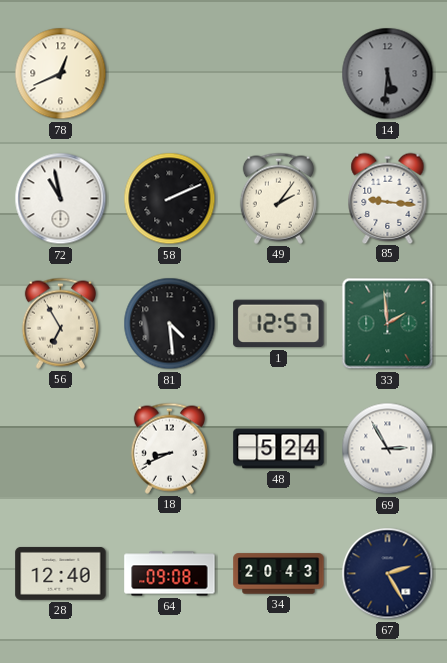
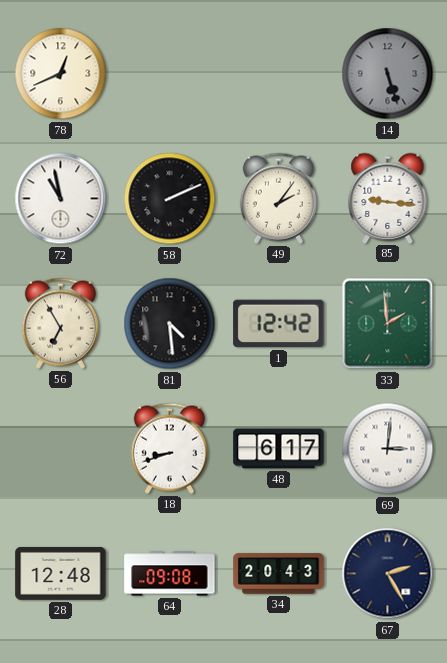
14: 5:31 -> 5:27
1: 12:57 -> 12:42
18: 8:41 -> 8:42
48: 5:24 -> 6:17
69: 2:55 -> 3:01
28: 12:40 -> 12:48
